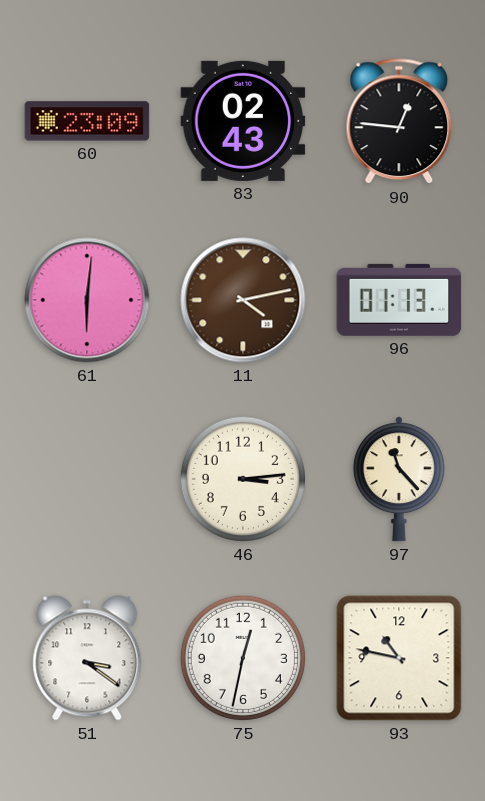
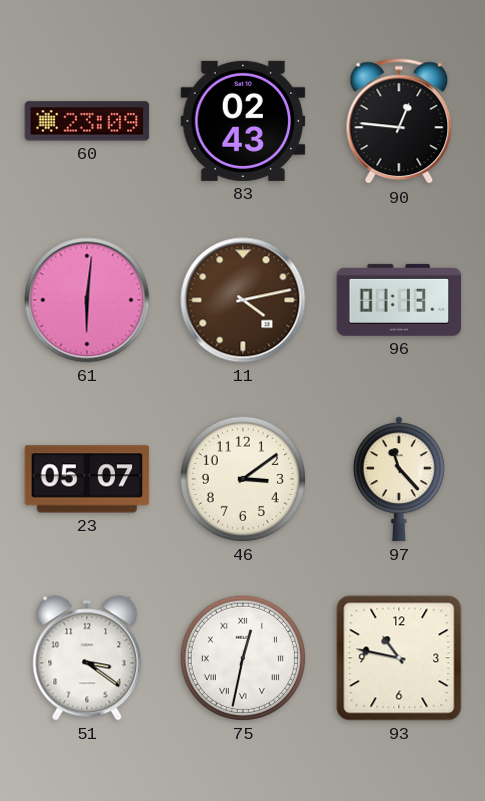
23: none -> 05:07
46: 3:14 -> 3:09
75 numerals: Arabic -> Roman
